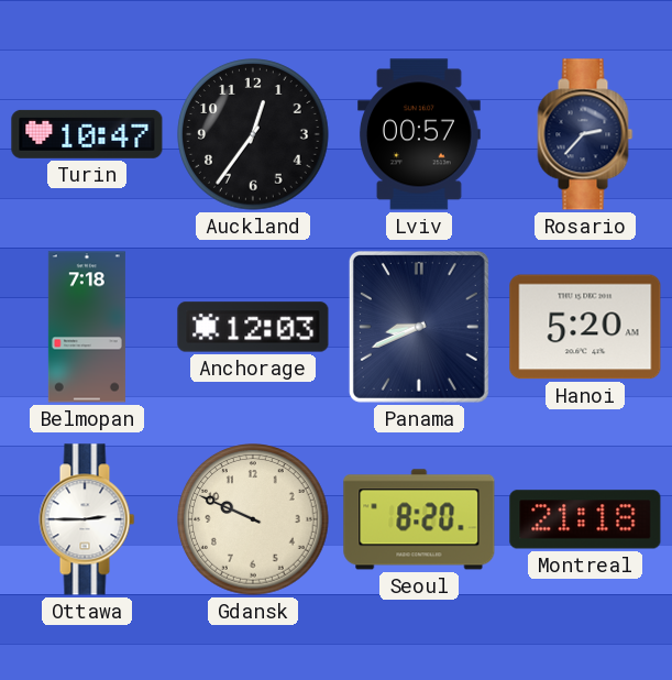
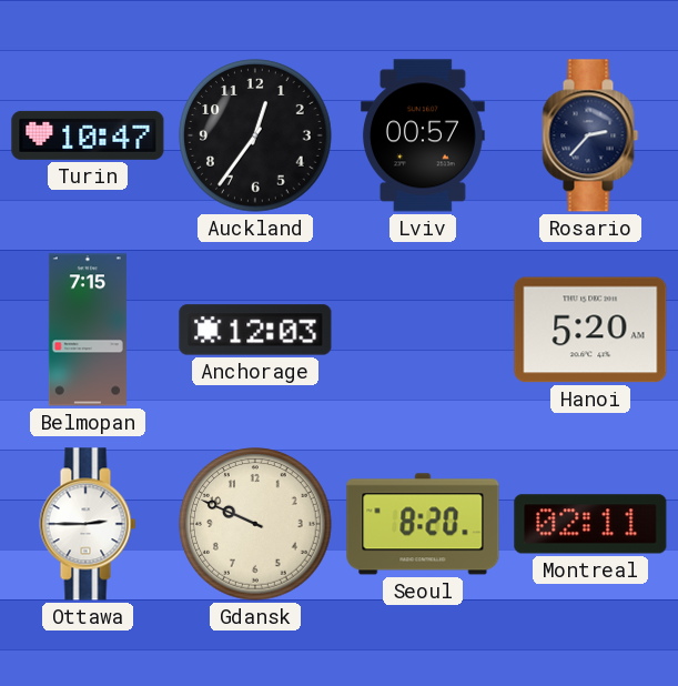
Belmopan: 7:18 -> 7:15
Panama: 8:41 -> none
Montreal: 21:18 -> 02:11
